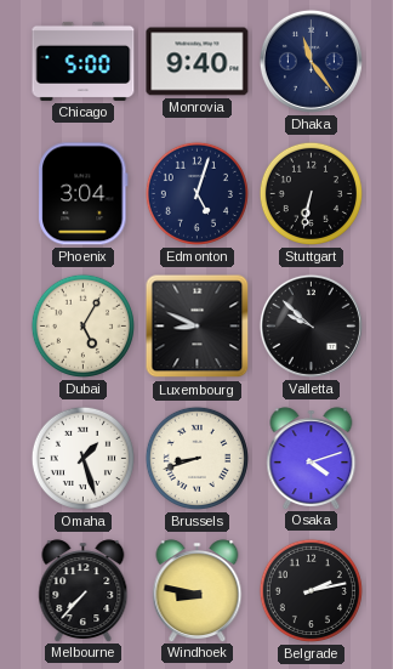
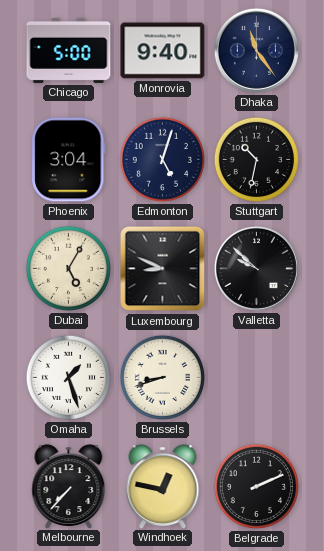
Stuttgart: 6:32 -> 10:32
Osaka: 4:12 -> none
Windhoek: 8:47 -> 12:47
Belgrade: 2:13 -> 2:11
